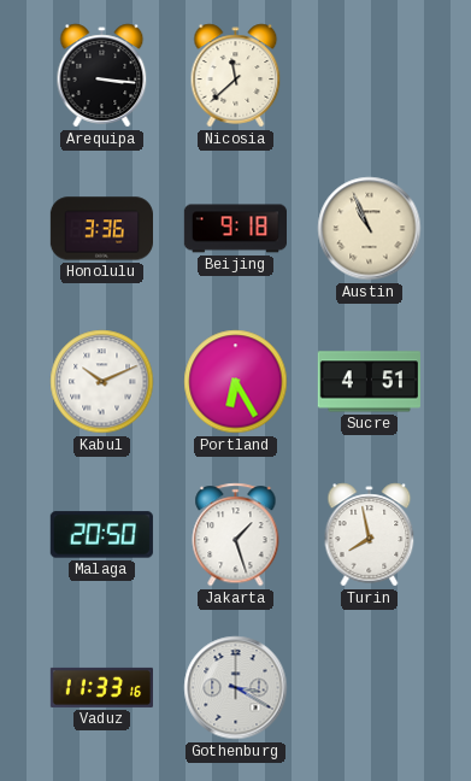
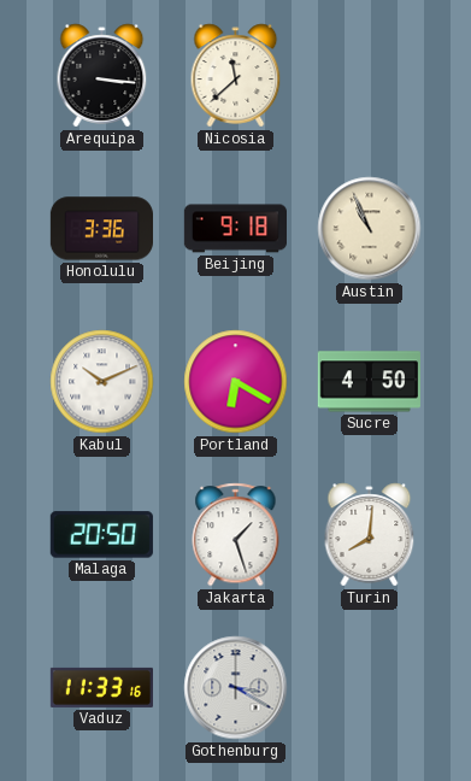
Portland: 6:25 -> 6:20
Sucre: 4:51 -> 4:50
Turin: 7:58 -> 8:01
